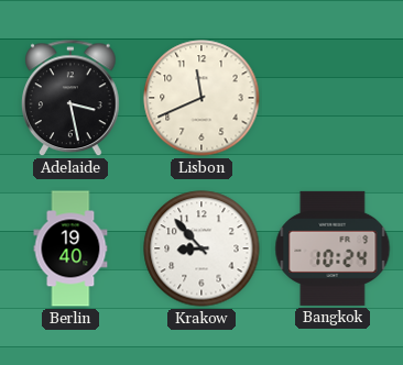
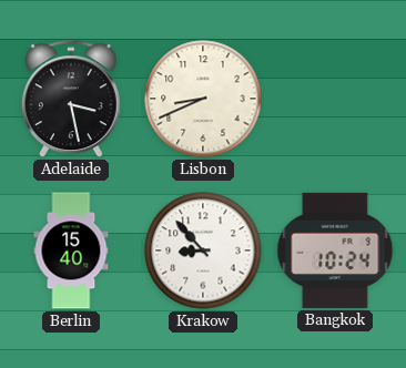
Lisbon: 11:41 -> 8:41
Berlin: 19:40 -> 15:40
